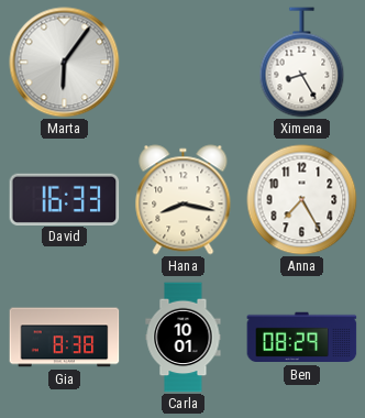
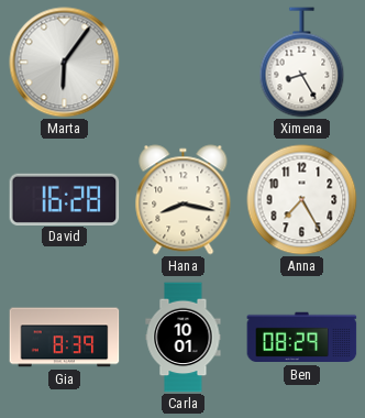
David: 16:33 -> 16:28
Gia: 8:38 -> 8:39
